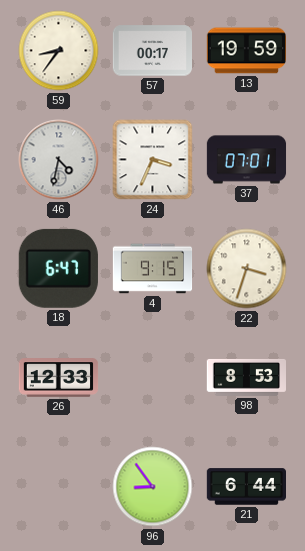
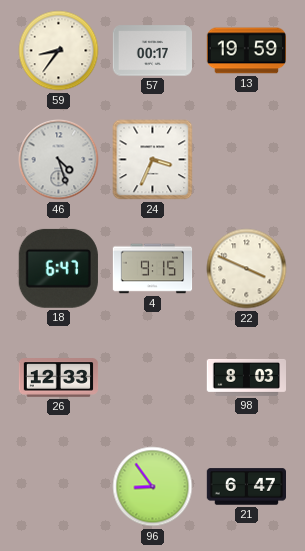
46: 4:32 -> 4:27
37: 07:01 -> none
22: 3:33 -> 3:49
98: 8:53 -> 8:03
21: 6:44 -> 6:47
